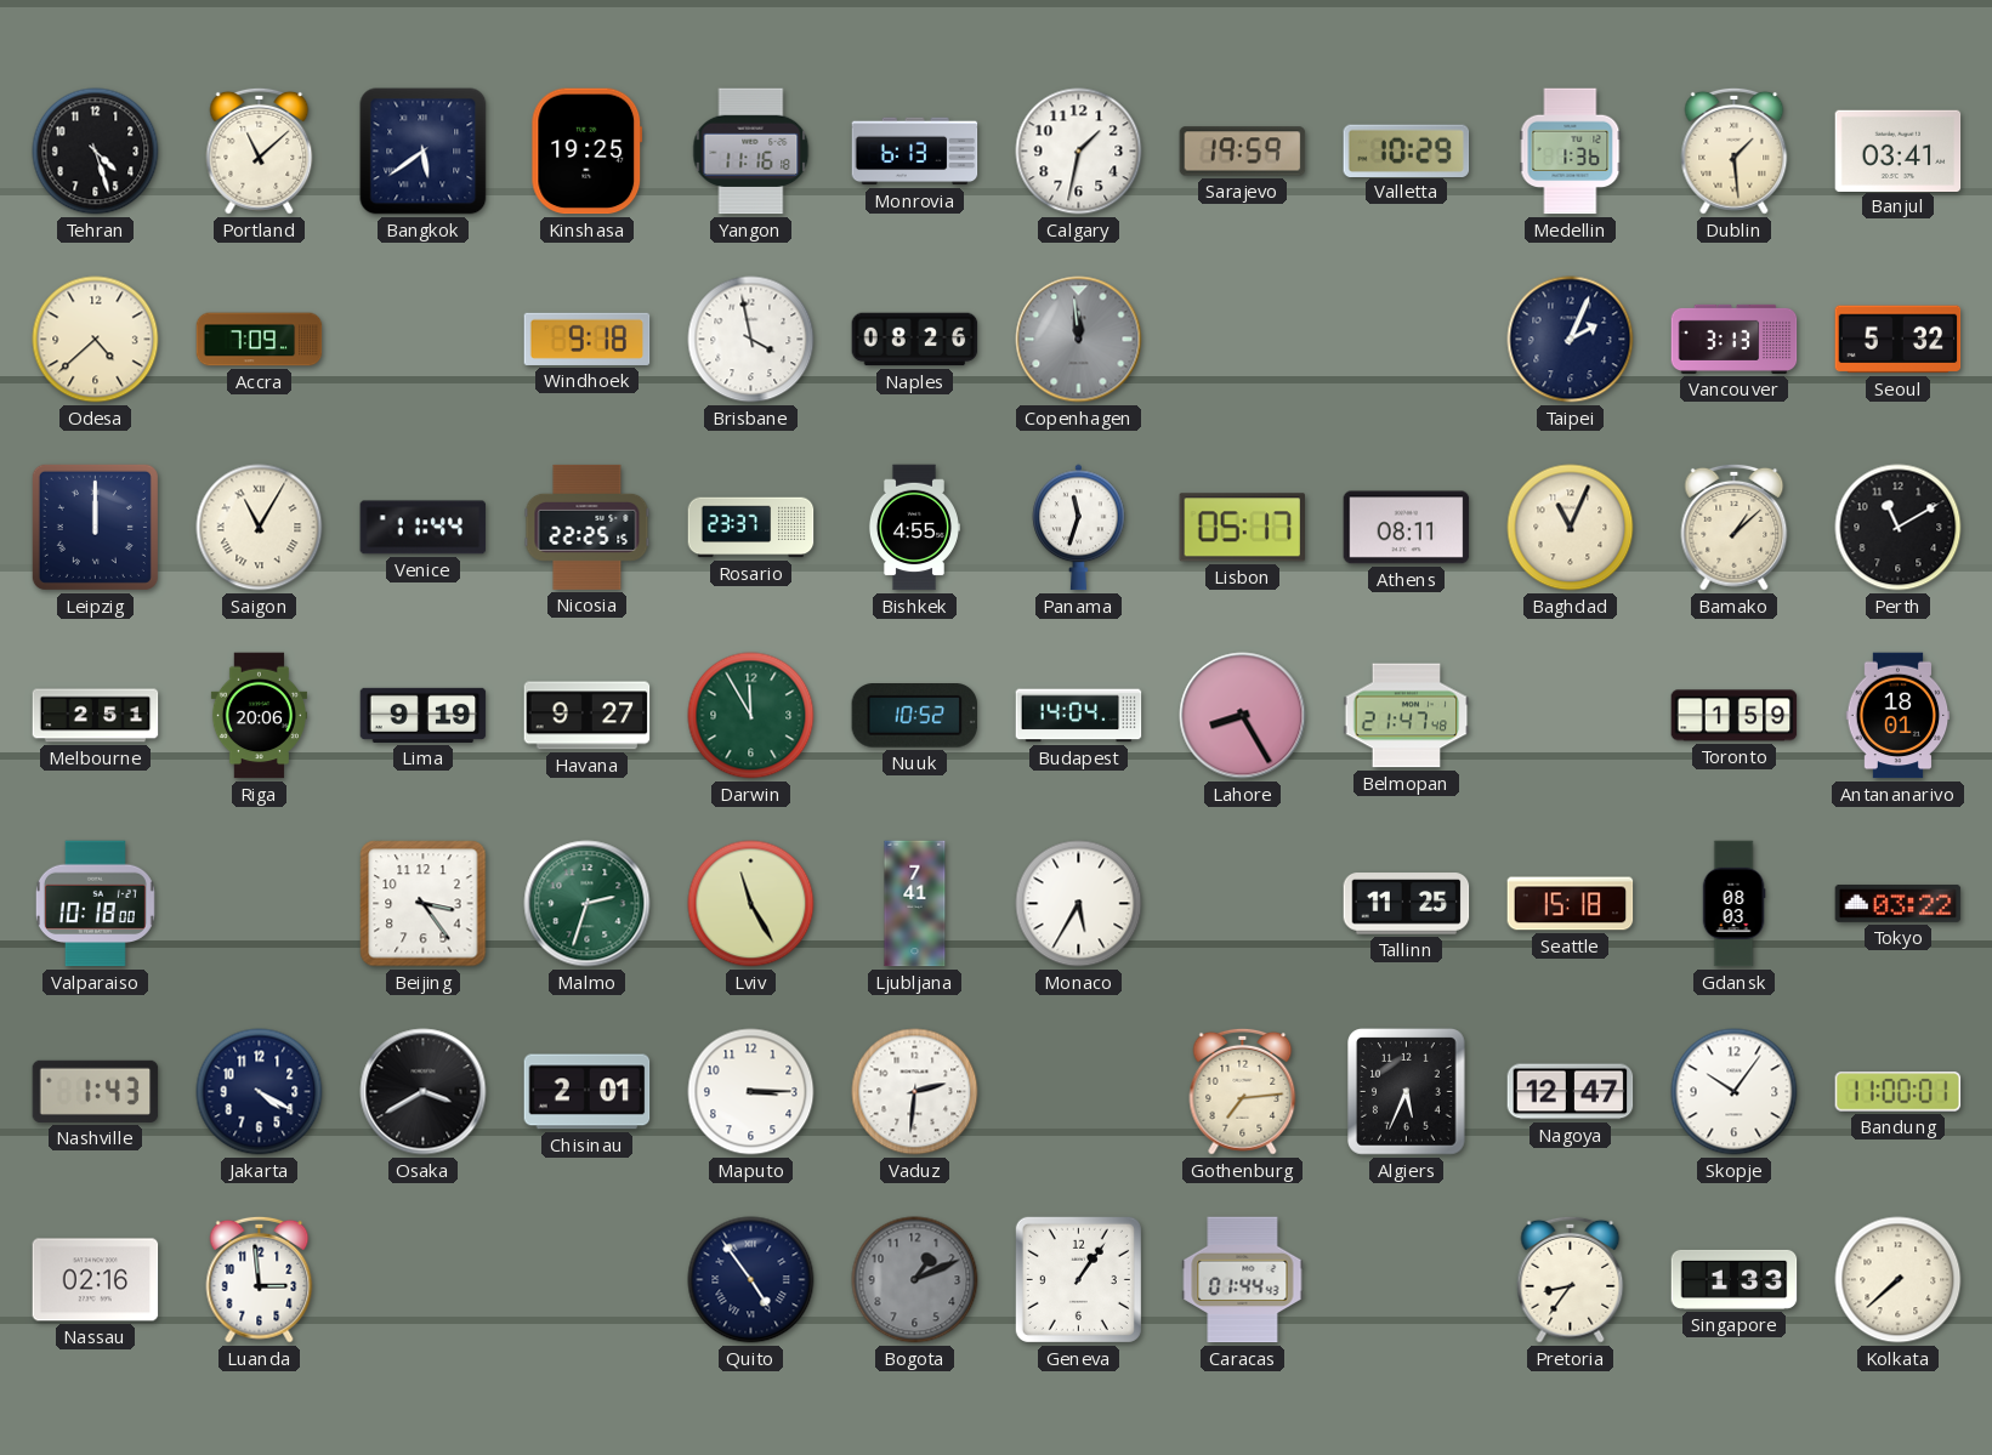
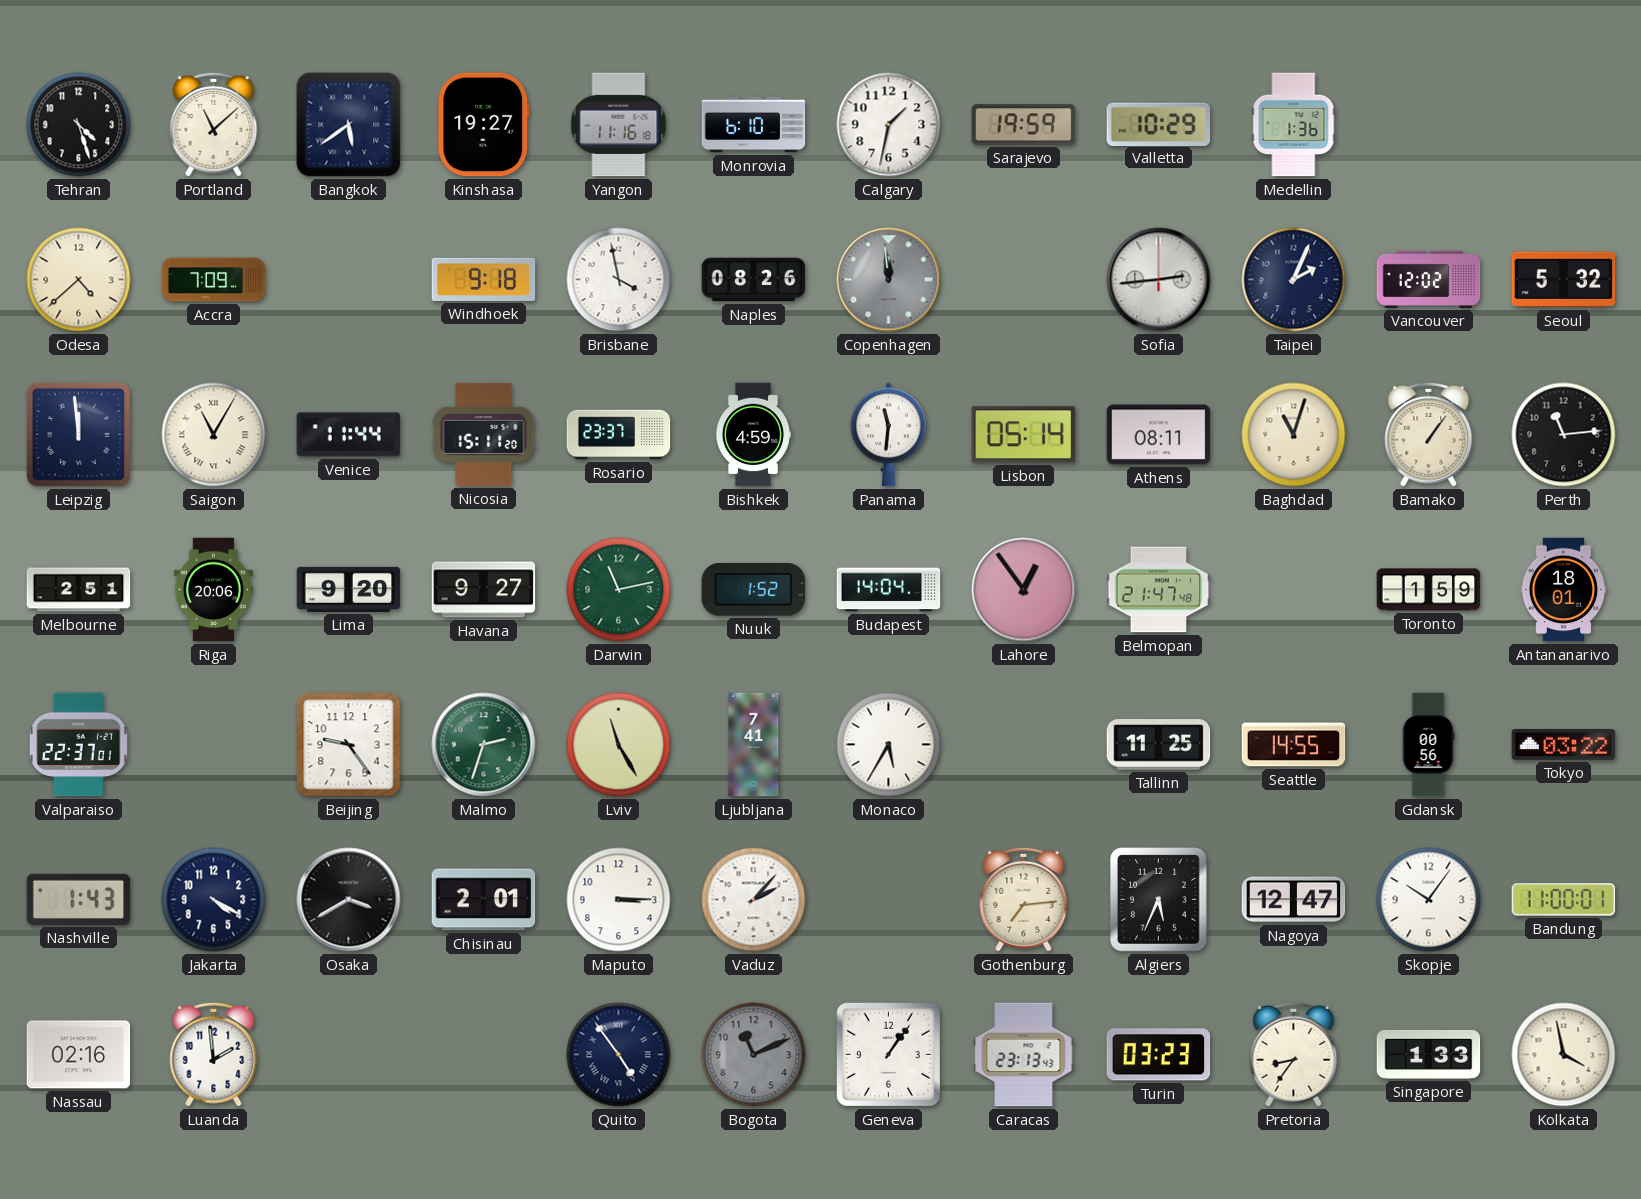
Kinshasa: 19:25 -> 19:27
Monrovia: 6:13 -> 6:10
Dublin: 1:29 -> none
Banjul: 03:41 -> none
Sofia: none -> 2:44
Vancouver: 3:13 -> 12:02
Leipzig: 12:00 -> 11:59
Nicosia: 22:25 -> 15:11
Bishkek: 4:55 -> 4:59
Panama: 11:33 -> 11:31
Lisbon: 05:17 -> 05:14
Baghdad: 11:04 -> 11:03
Bamako: 1:08 -> 1:06
Perth: 11:10 -> 11:14
Lima: 9:19 -> 9:20
Darwin: 11:55 -> 11:13
Nuuk: 10:52 -> 1:52
Lahore: 8:25 -> 12:54
Valparaiso: 10:18 -> 22:37
Beijing: 3:24 -> 9:24
Seattle: 15:18 -> 14:55
Gdansk: 08:03 -> 00:56
Vaduz: 2:31 -> 2:07
Luanda: 2:59 -> 1:59
Bogota: 1:11 -> 11:11
Caracas: 01:44 -> 23:13
Turin: none -> 03:23
Kolkata: 7:38 -> 3:58
